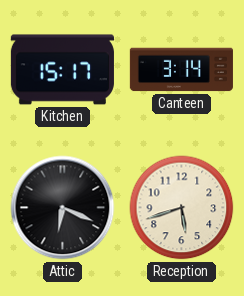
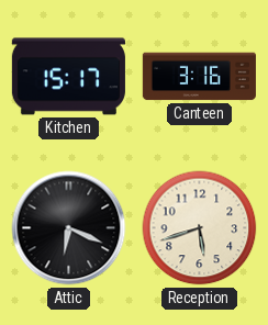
Canteen: 3:14 -> 3:16
